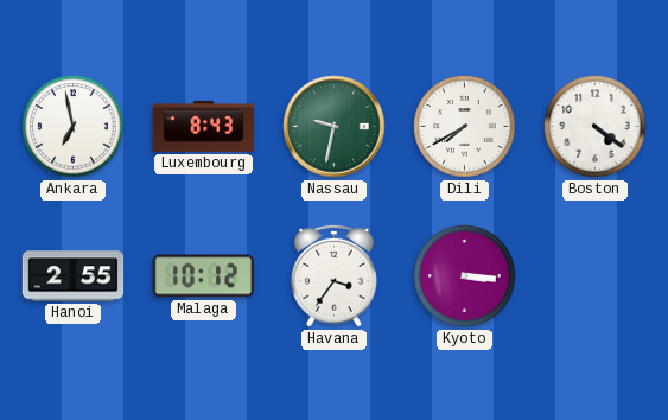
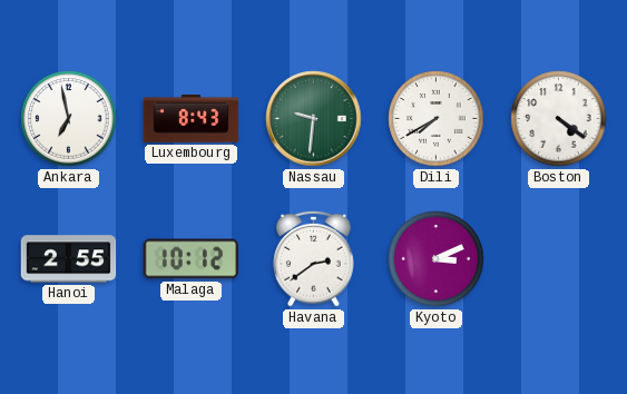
Nassau: 9:32 -> 9:31
Havana: 3:36 -> 2:39
Kyoto: 3:16 -> 3:11
